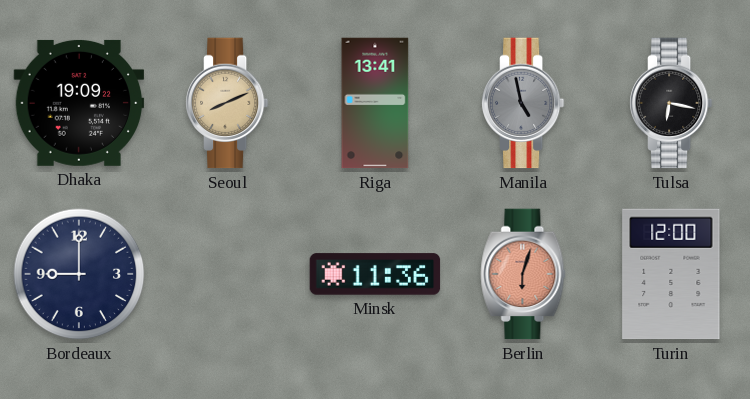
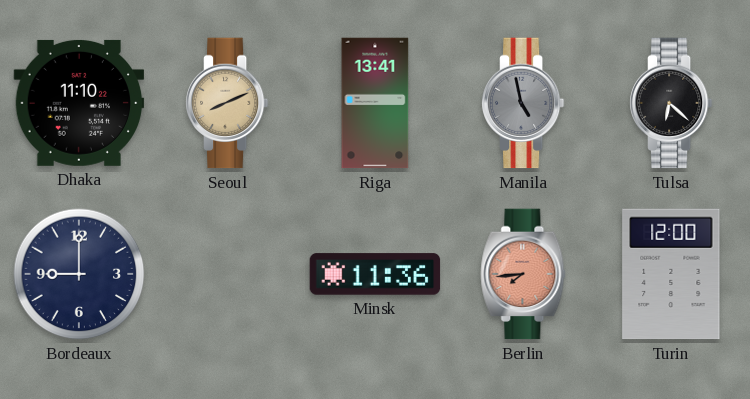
Dhaka: 19:09 -> 11:10
Tulsa: 6:17 -> 6:22
Berlin: 6:03 -> 7:44
